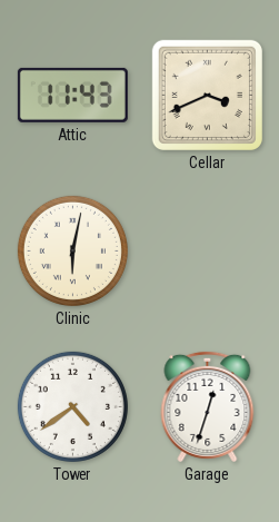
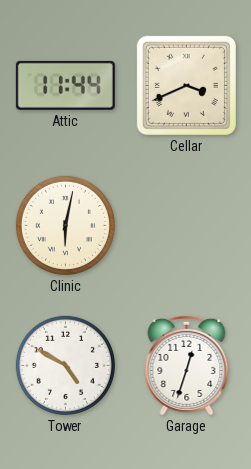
Attic: 11:43 -> 11:44
Tower: 4:39 -> 4:50
